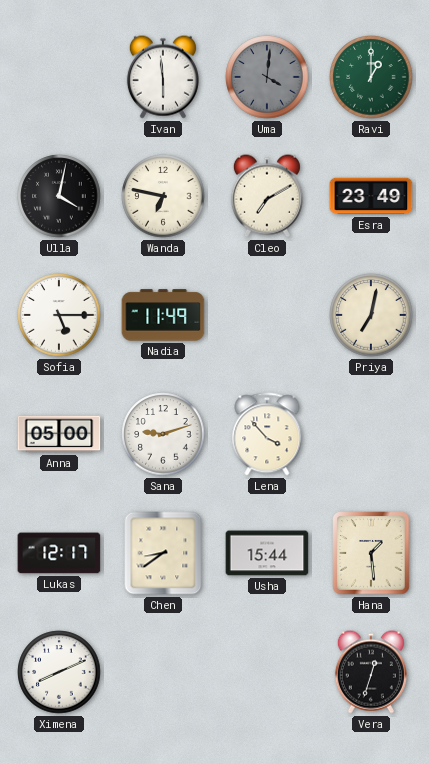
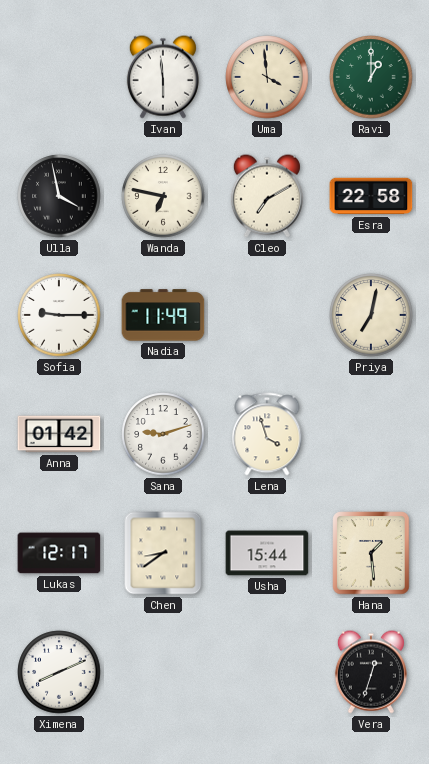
Uma: 4:01 -> 3:59
Uma dial: grey -> cream
Ulla: 4:02 -> 3:58
Esra: 23:49 -> 22:58
Sofia: 5:15 -> 9:15
Anna: 05:00 -> 01:42
Lena: 3:53 -> 3:57
